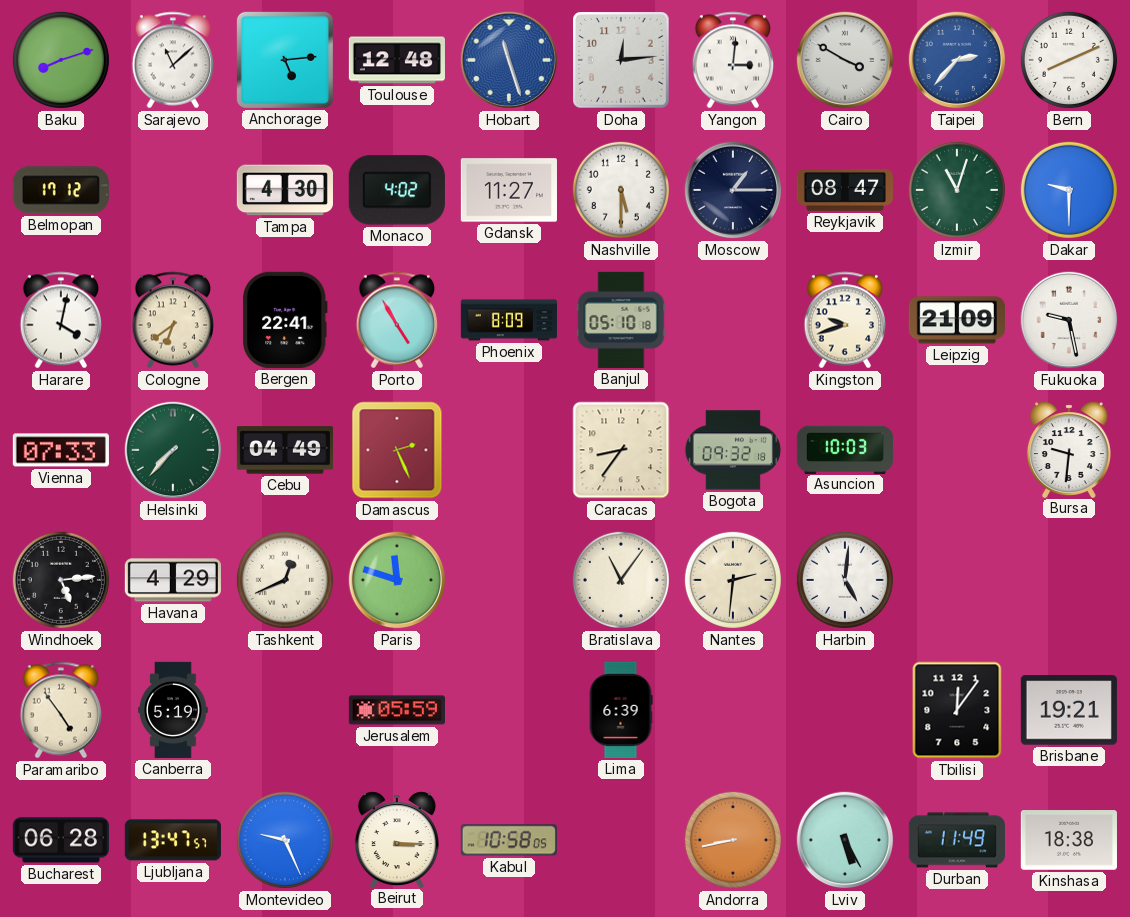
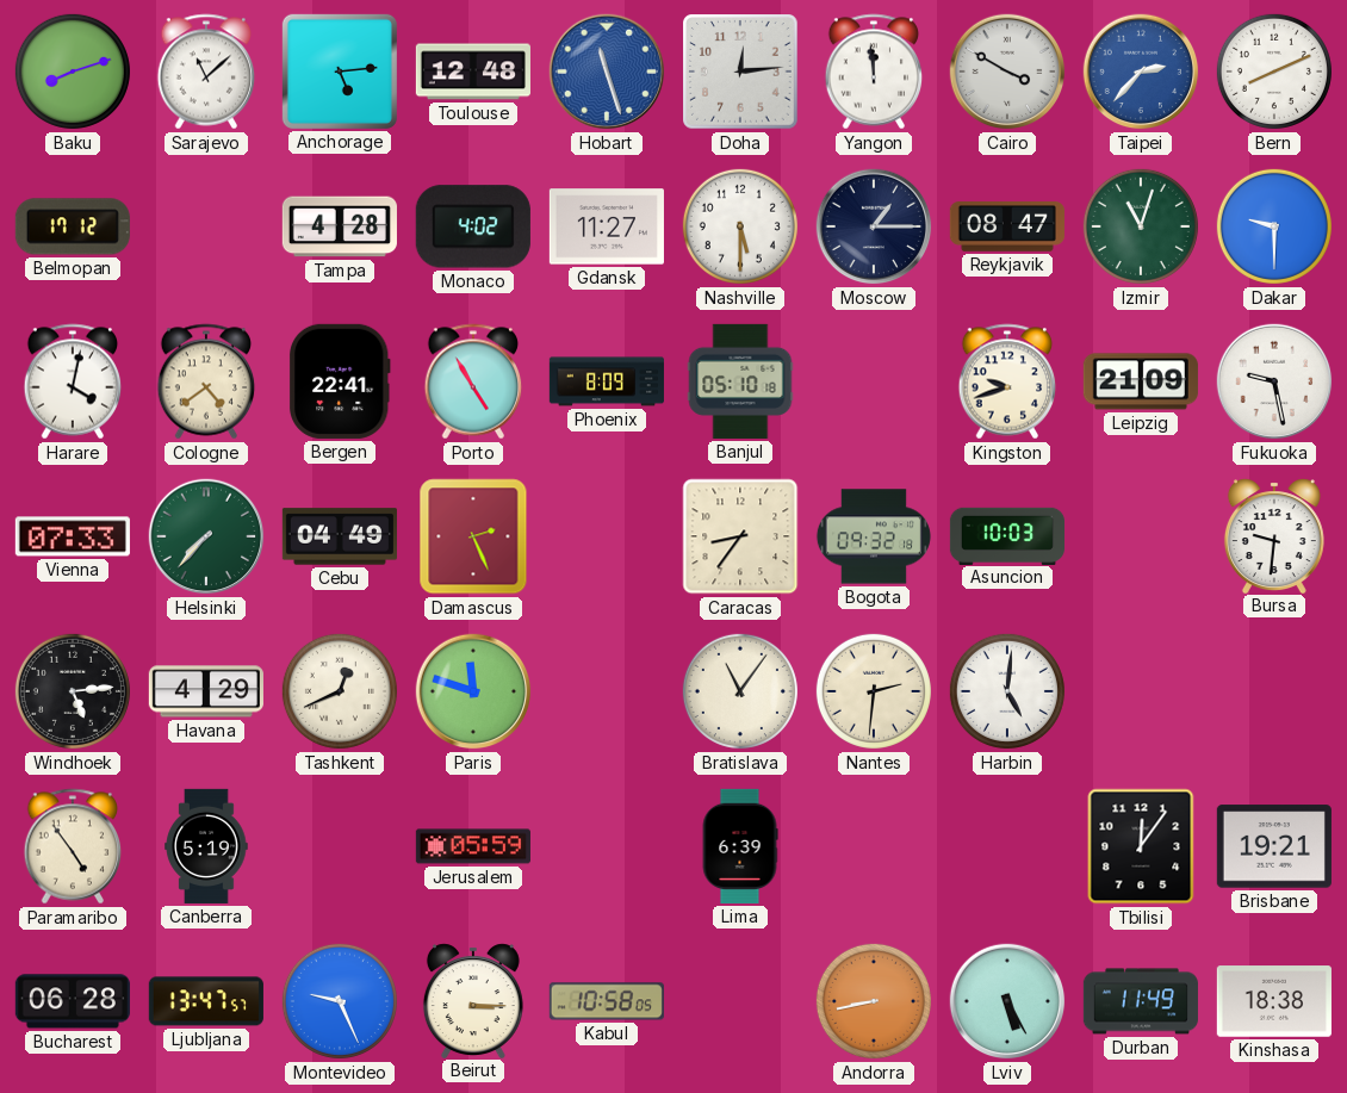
Yangon: 3:01 -> 11:59
Tampa: 4:30 -> 4:28
Cologne: 6:39 -> 4:39
